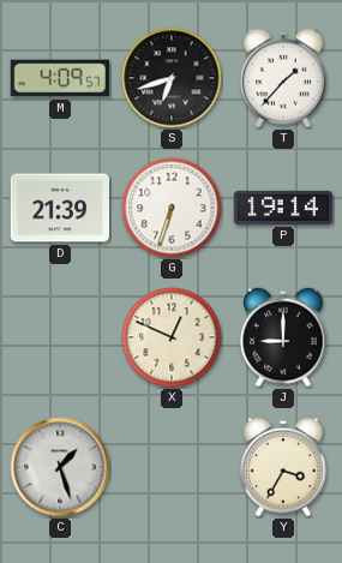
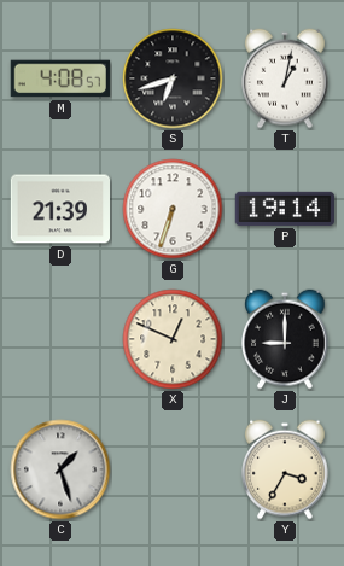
M: 4:09 -> 4:08
T: 1:37 -> 1:02
